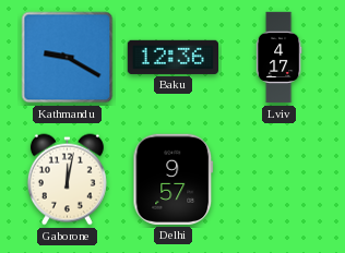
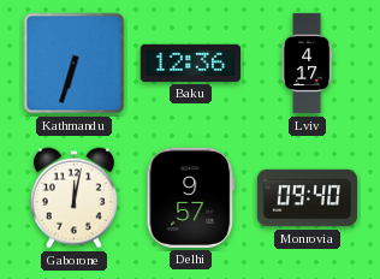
Kathmandu: 9:20 -> 6:33
Monrovia: none -> 09:40
